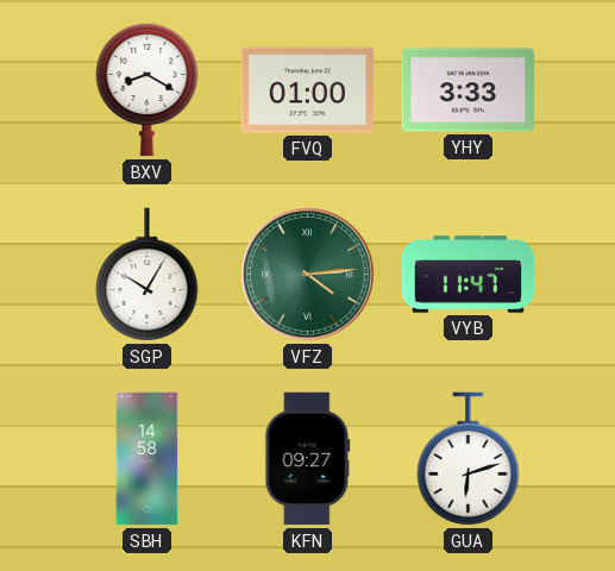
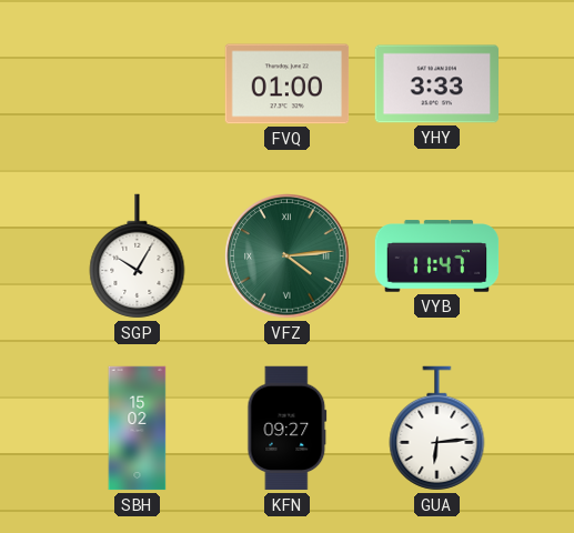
BXV: 8:20 -> none
SBH: 14:58 -> 15:02
GUA: 6:12 -> 6:14
